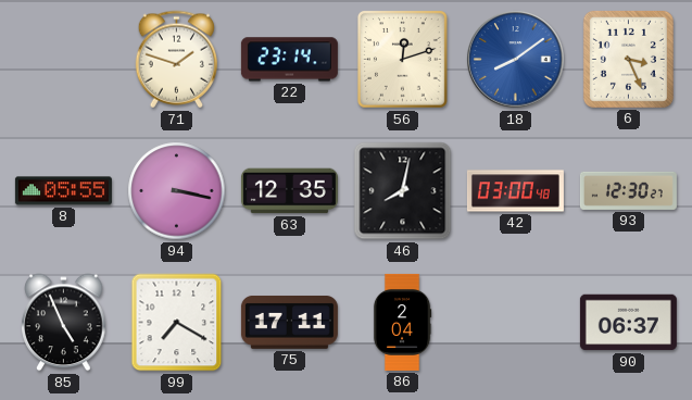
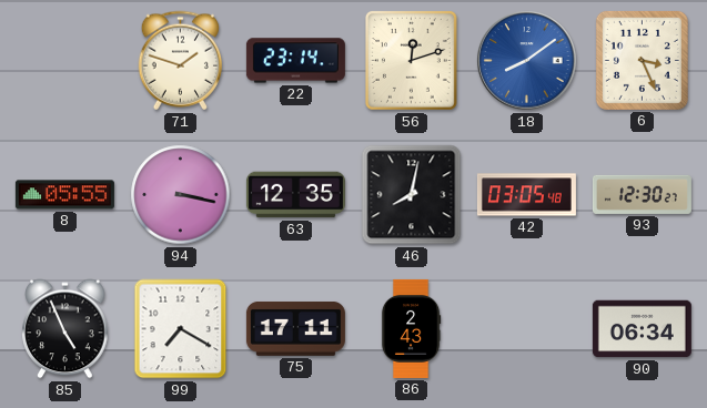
42: 03:00 -> 03:05
86: 2:04 -> 2:43
90: 06:37 -> 06:34
